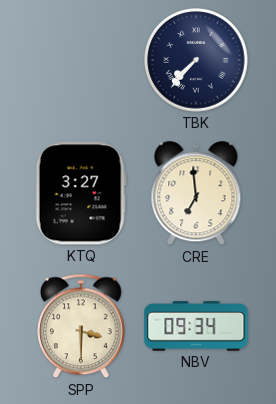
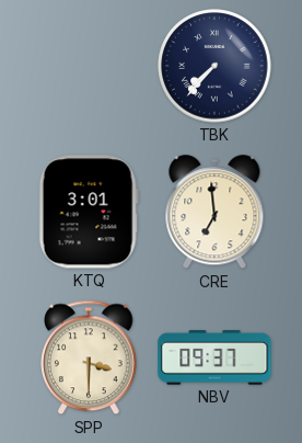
KTQ: 3:27 -> 3:01
NBV: 09:34 -> 09:37
